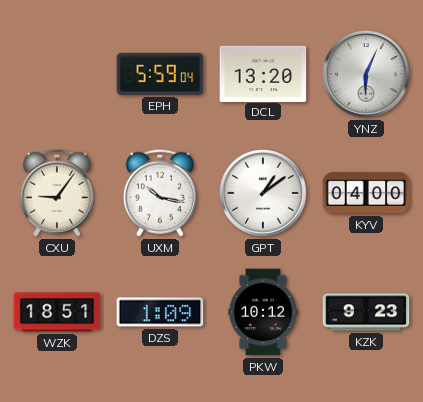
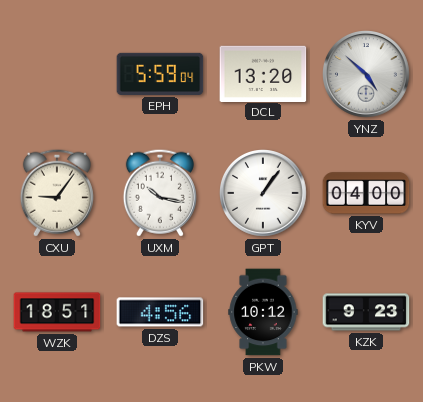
YNZ: 6:04 -> 4:52
GPT: 1:09 -> 1:06
DZS: 1:09 -> 4:56
